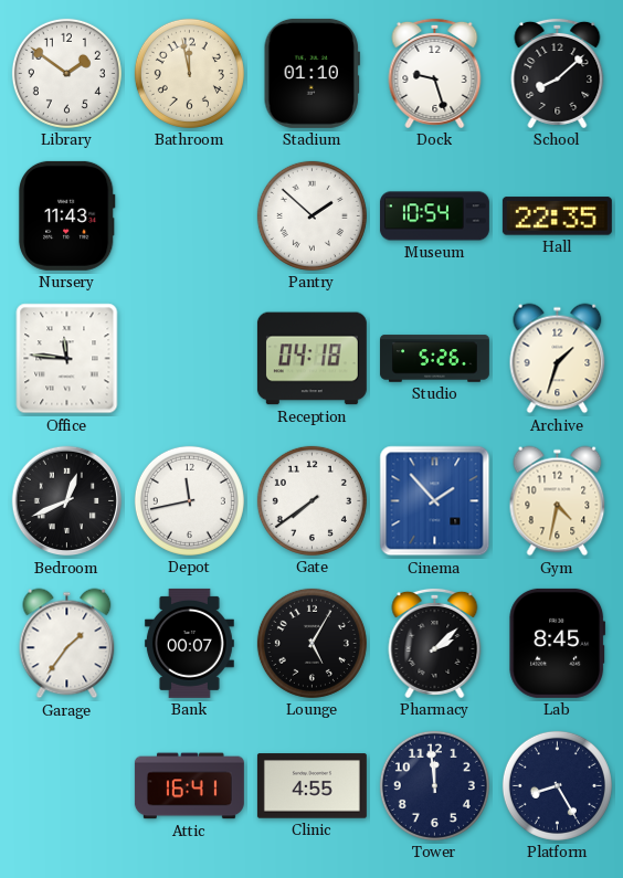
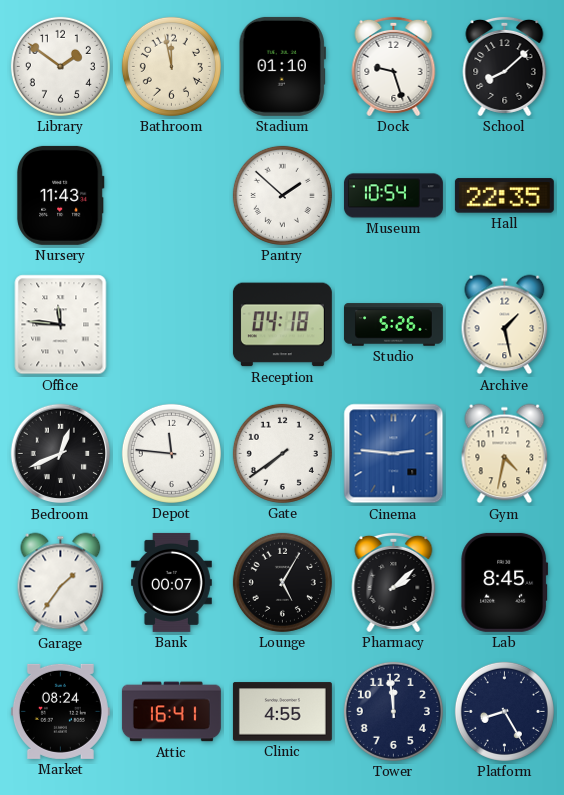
Archive: 1:33 -> 1:28
Depot: 11:43 -> 11:46
Cinema: 1:53 -> 2:46
Market: none -> 08:24
